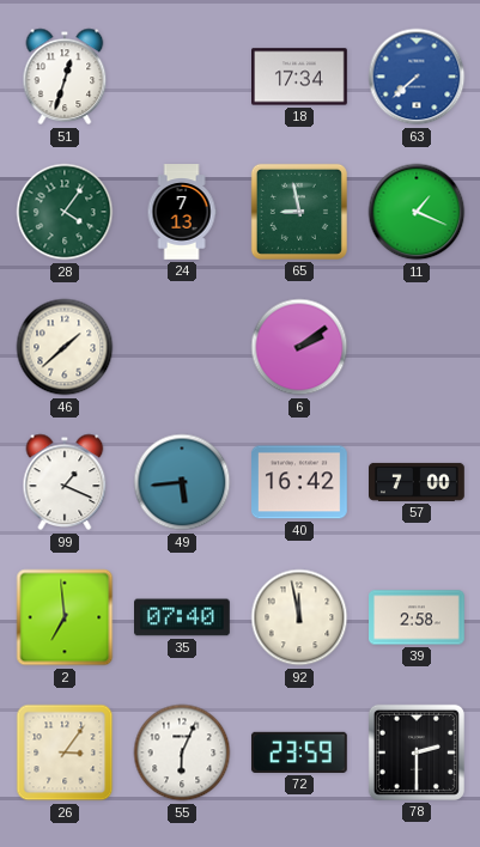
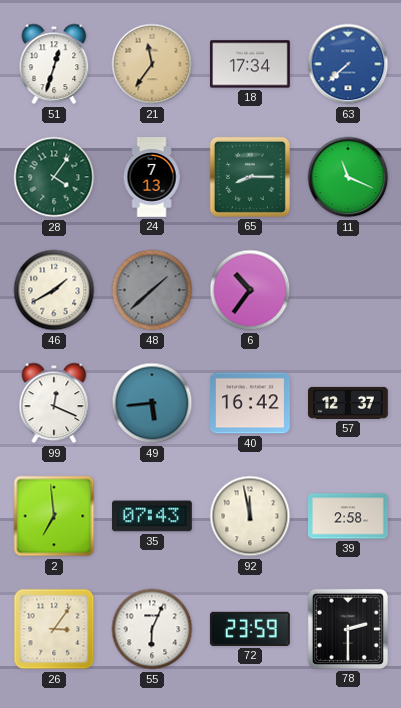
21: none -> 11:36
65: 8:58 -> 8:15
11: 1:19 -> 11:19
46: 1:38 -> 1:40
48: none -> 1:38
6: 2:09 -> 10:36
99: 1:19 -> 12:19
57: 7:00 -> 12:37
35: 07:40 -> 07:43
